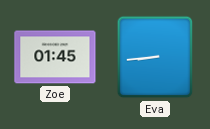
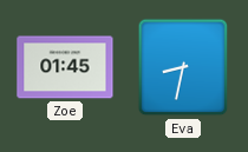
Eva: 8:44 -> 8:32
